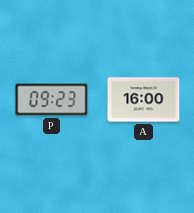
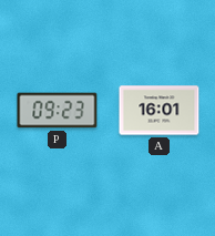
A: 16:00 -> 16:01
